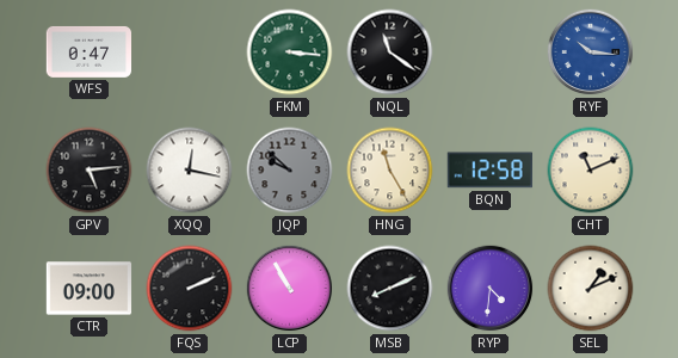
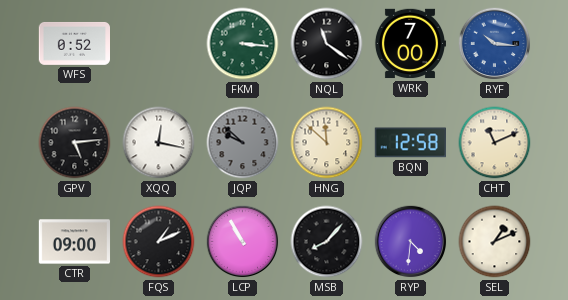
WFS: 0:47 -> 0:52
WRK: none -> 7:00
HNG: 11:25 -> 11:52
FQS: 2:11 -> 1:11
MSB: 8:11 -> 8:07
